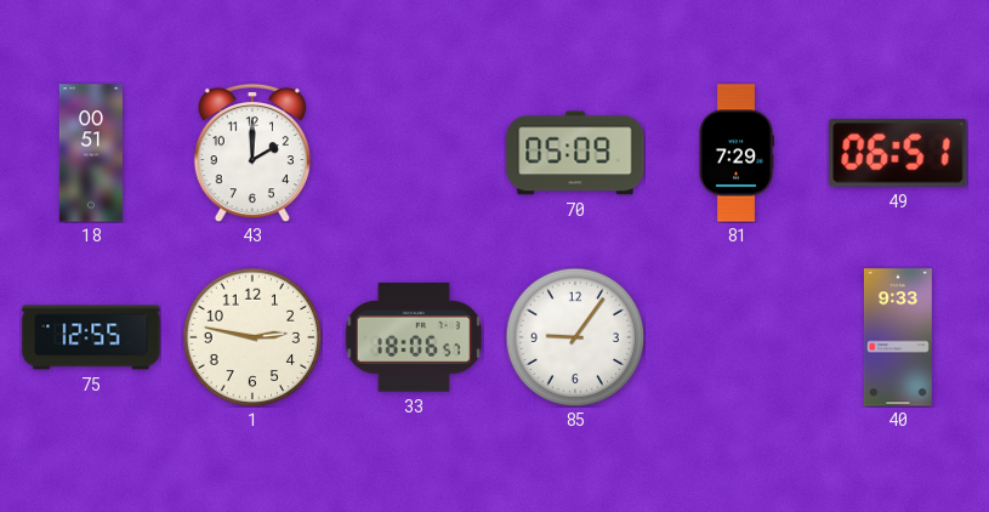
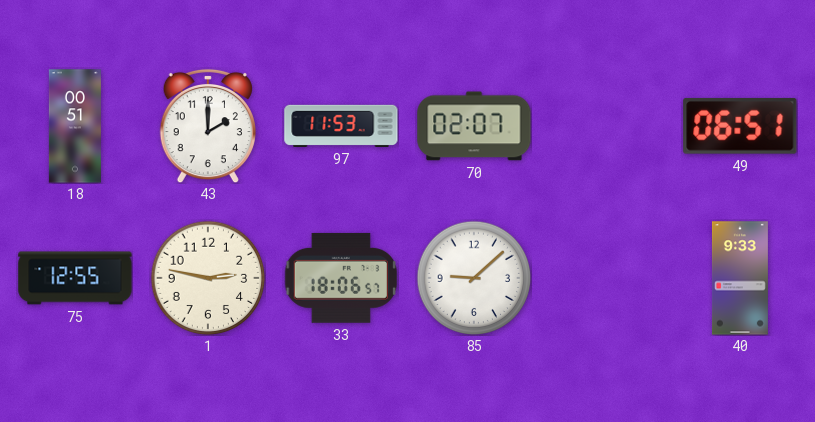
97: none -> 11:53
70: 05:09 -> 02:07
81: 7:29 -> none
85: 9:06 -> 9:08
